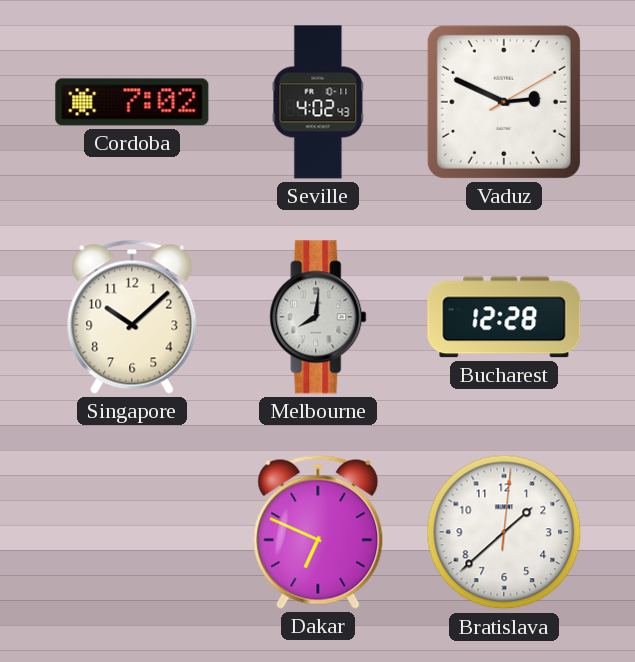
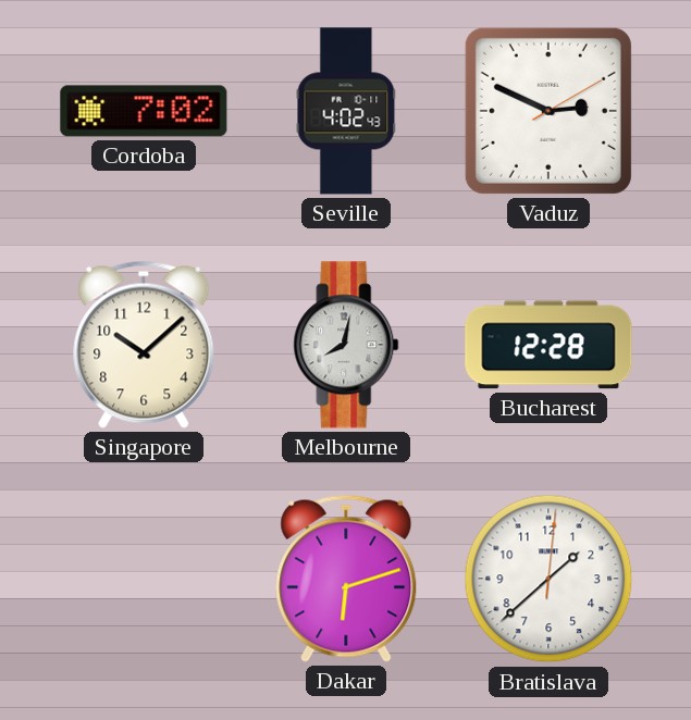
Melbourne: 8:01 -> 8:02
Dakar: 6:49 -> 6:12
